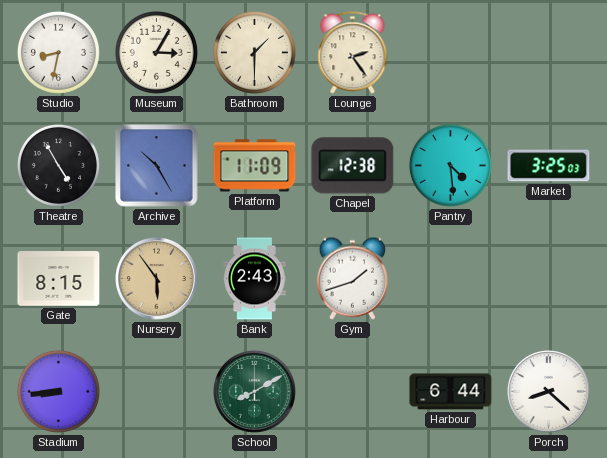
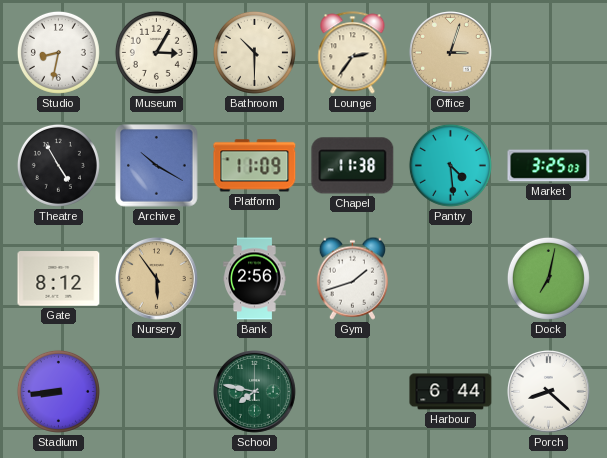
Bathroom: 1:30 -> 10:30
Lounge: 2:24 -> 2:36
Office: none -> 3:03
Archive: 10:25 -> 10:20
Chapel: 12:38 -> 11:38
Gate: 8:15 -> 8:12
Bank: 2:43 -> 2:56
Dock: none -> 7:02
School: 8:10 -> 7:47
